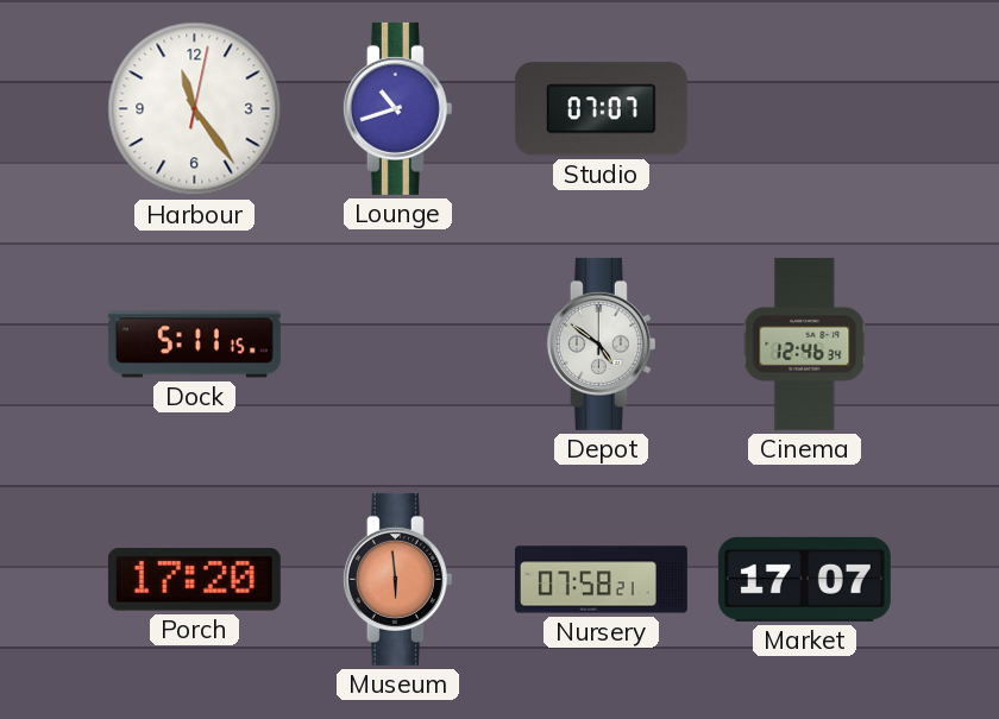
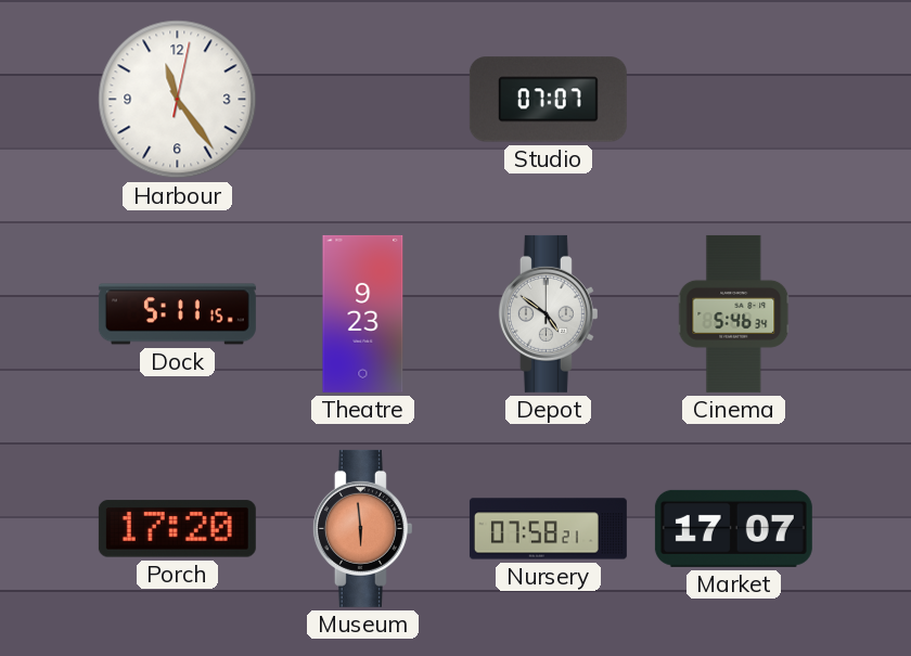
Lounge: 10:42 -> none
Theatre: none -> 9:23
Cinema: 12:46 -> 5:46
